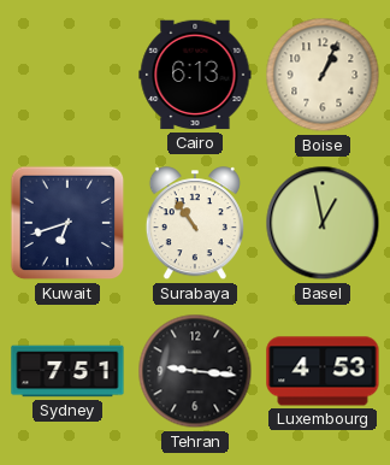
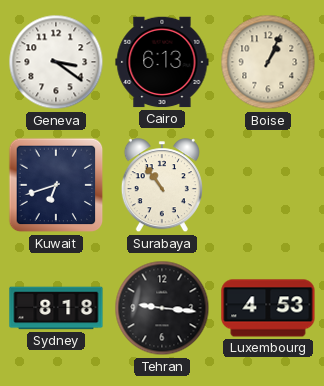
Geneva: none -> 3:21
Basel: 12:58 -> none
Sydney: 7:51 -> 8:18
